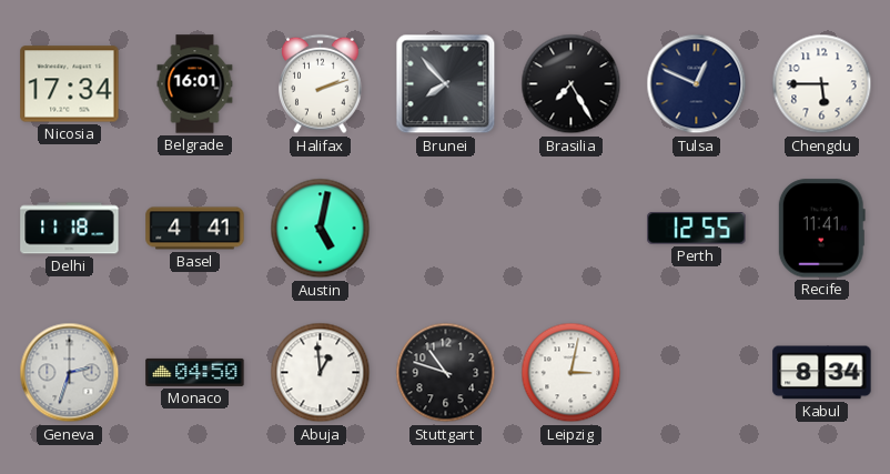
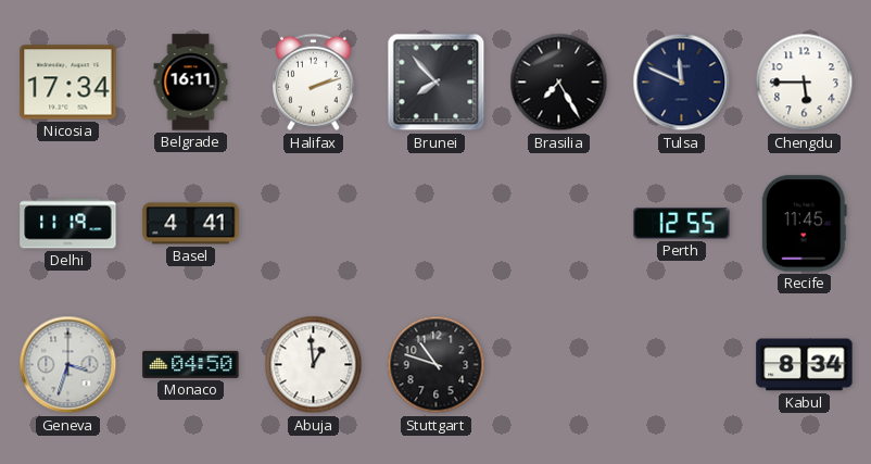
Belgrade: 16:01 -> 16:11
Tulsa: 12:49 -> 11:49
Delhi: 11:18 -> 11:19
Austin: 5:02 -> none
Recife: 11:41 -> 11:45
Geneva: 2:33 -> 3:33
Leipzig: 3:02 -> none
